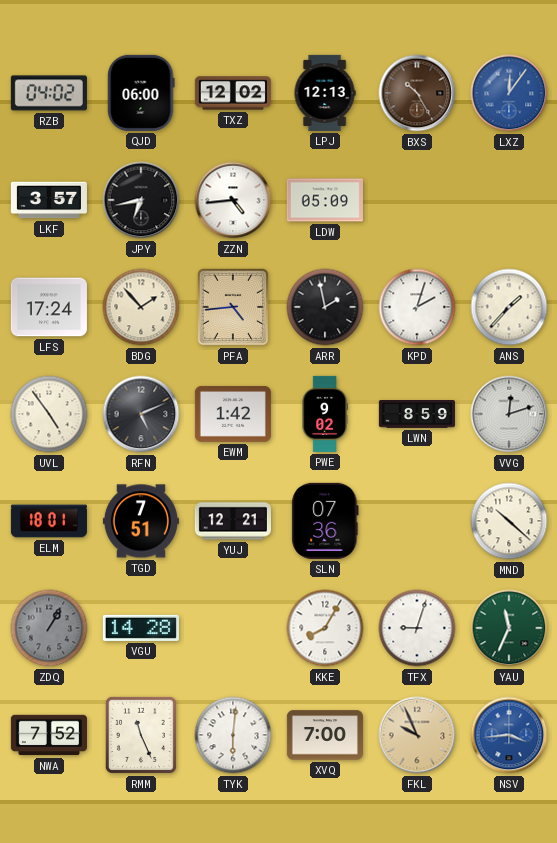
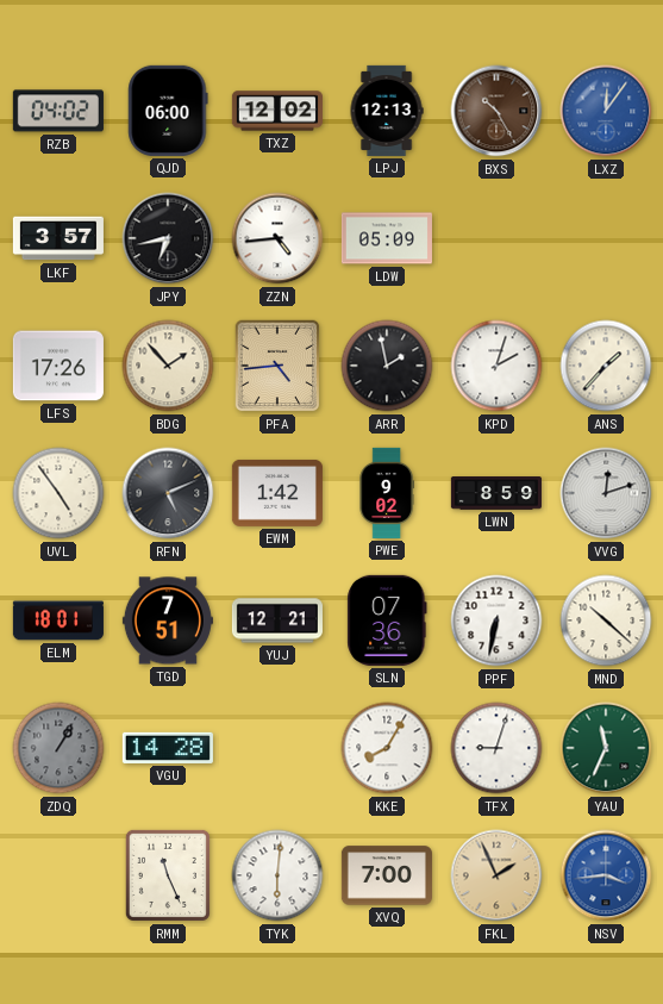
LFS: 17:24 -> 17:26
PPF: none -> 6:32
NWA: 7:52 -> none
FKL: 9:56 -> 1:56
